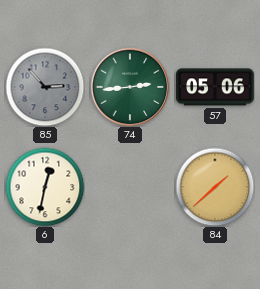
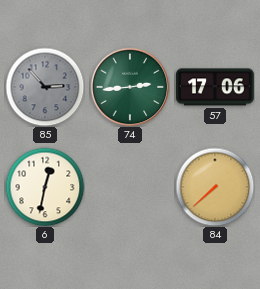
57: 05:06 -> 17:06
84: 1:38 -> 7:38
